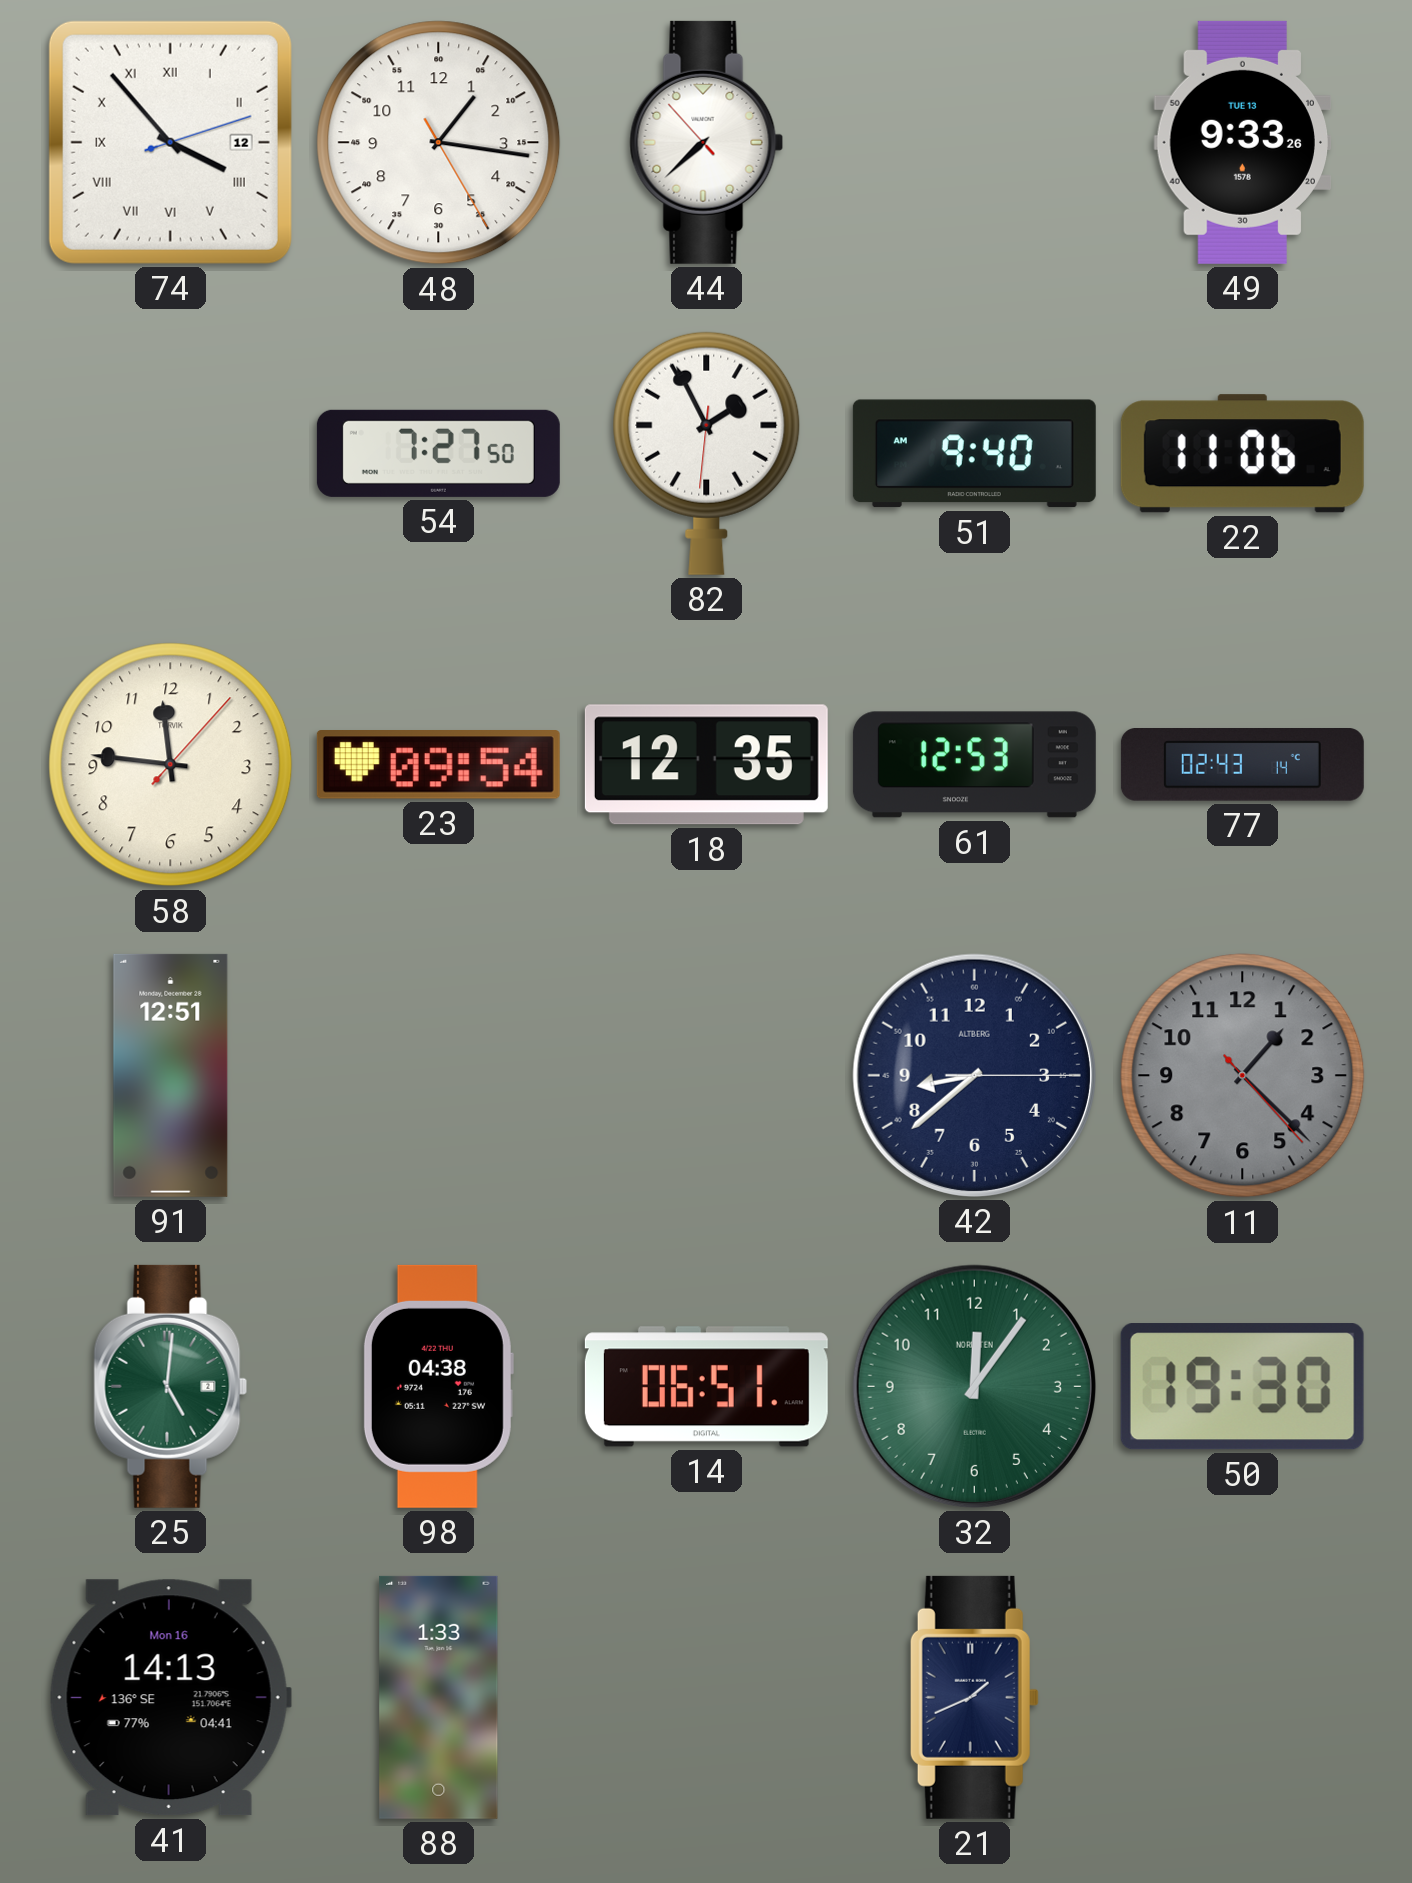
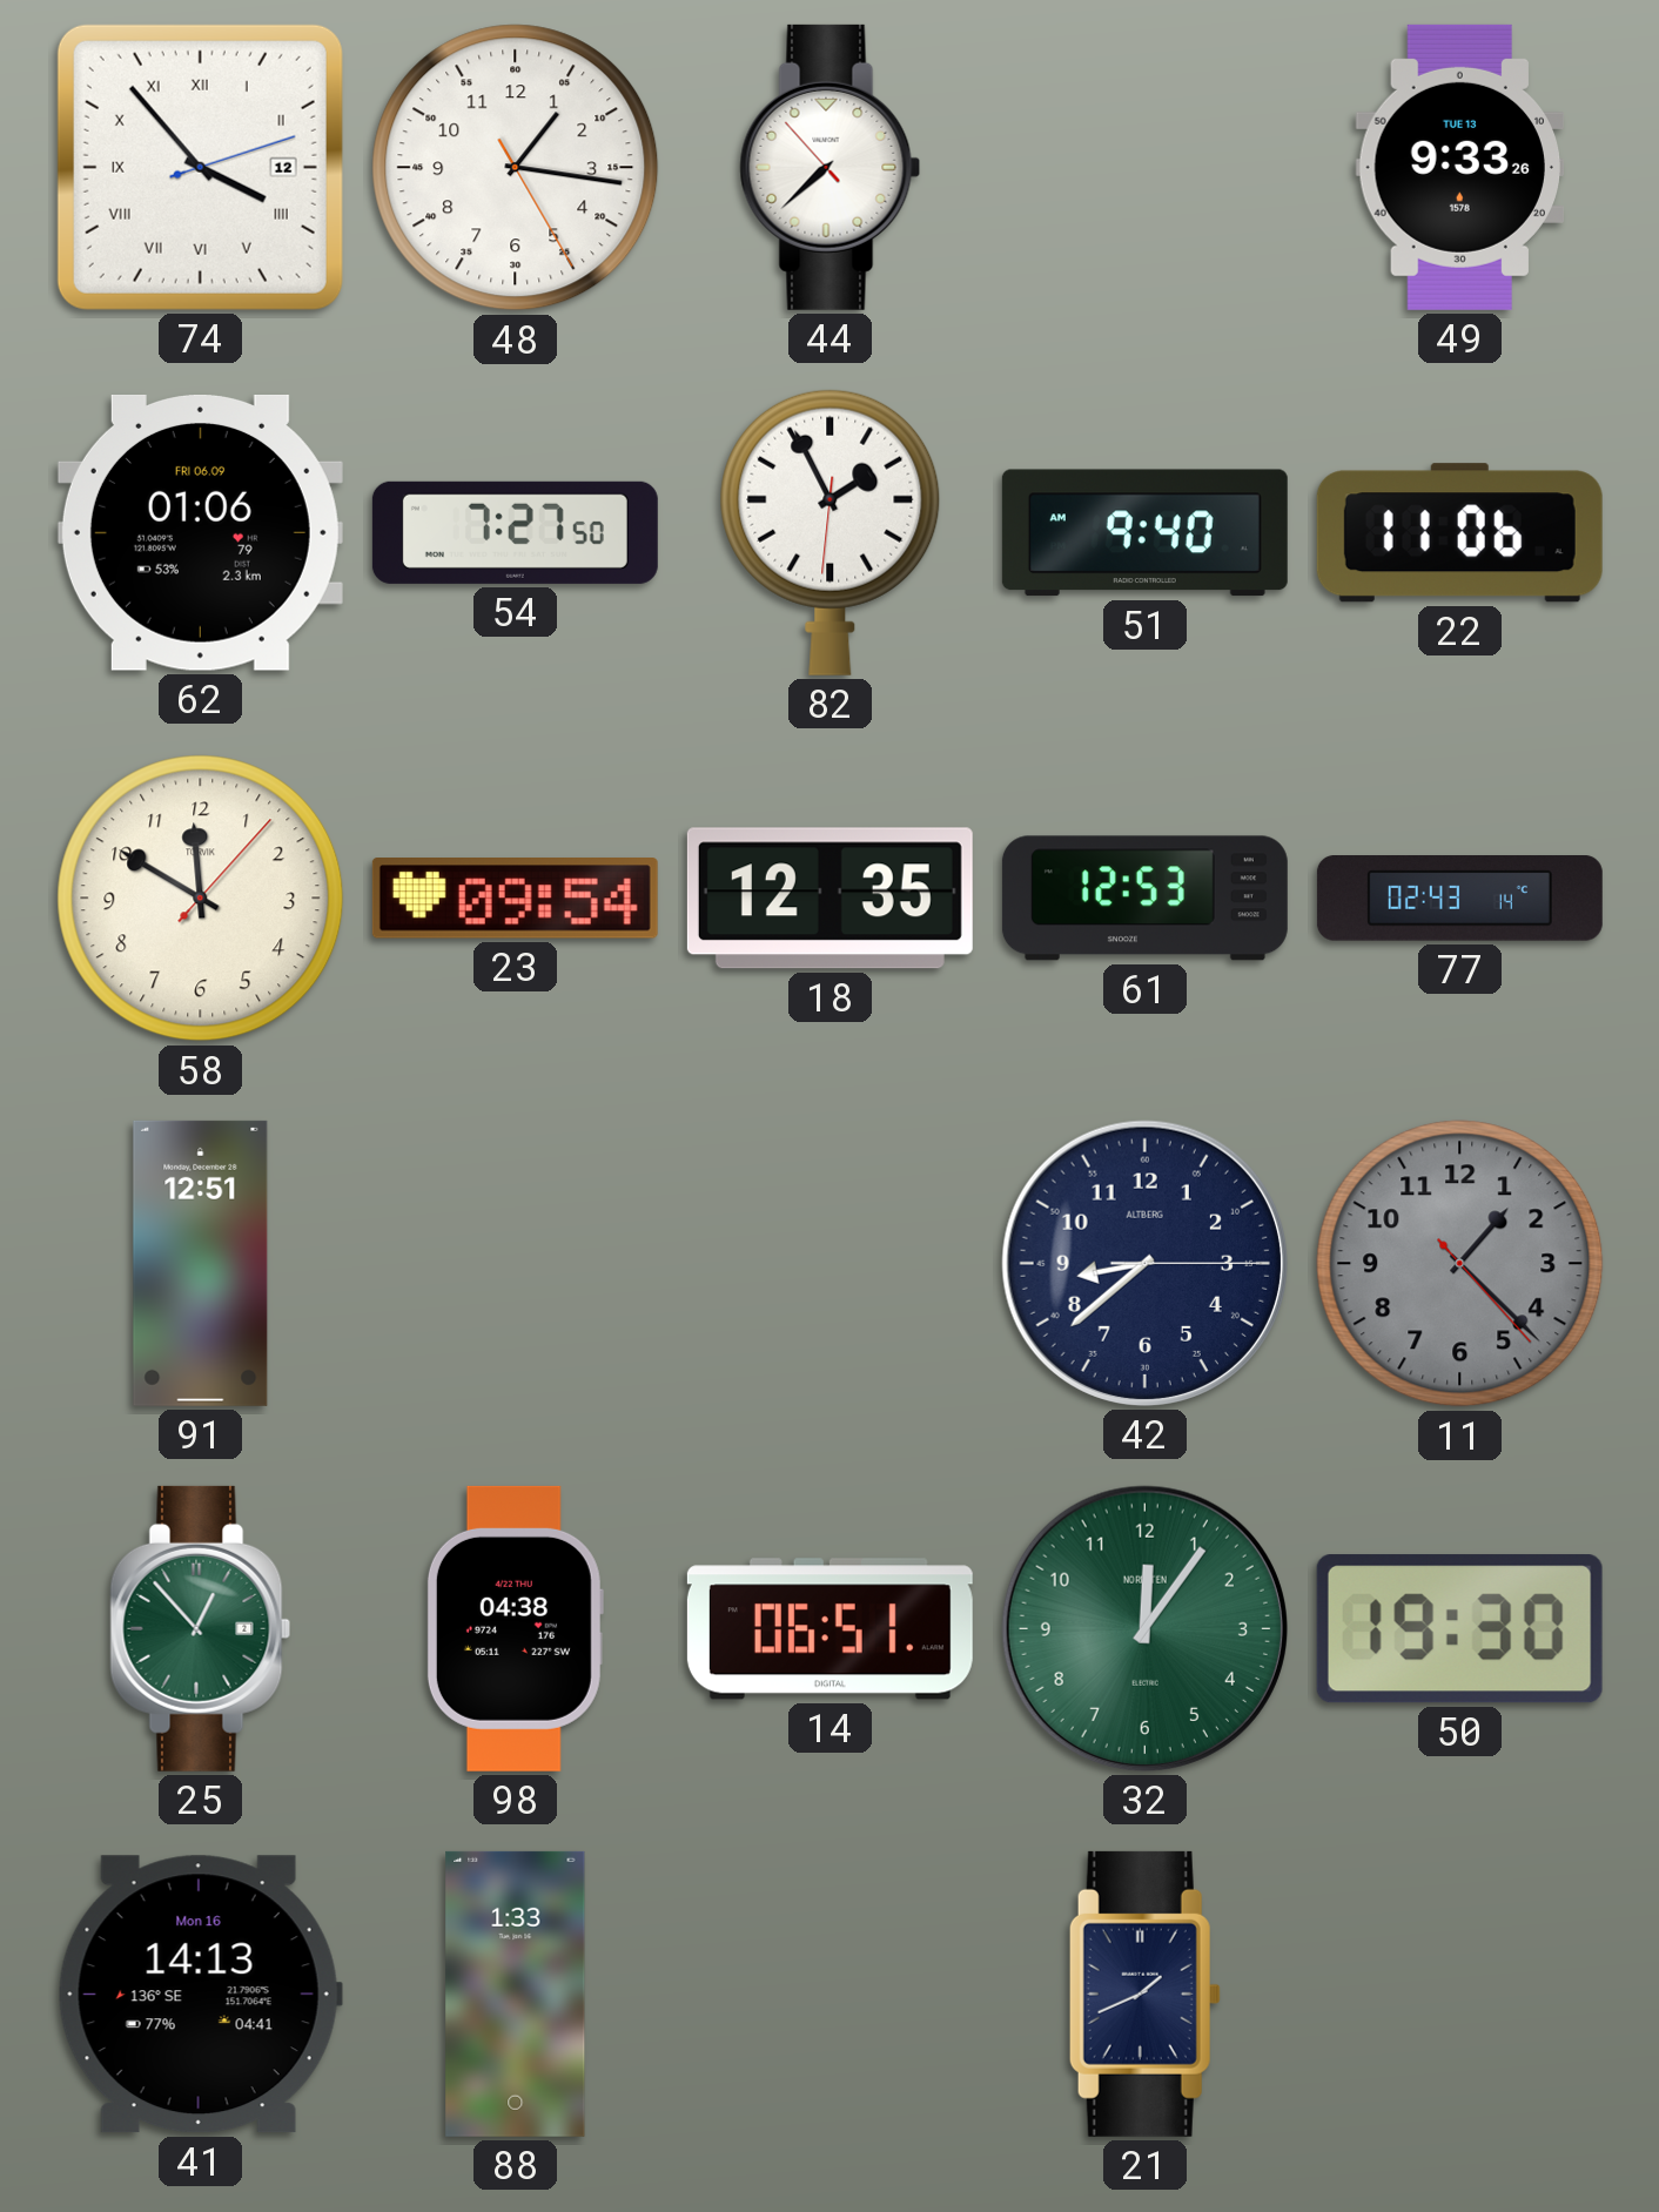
62: none -> 01:06
58: 11:46 -> 11:50
25: 5:01 -> 12:53
